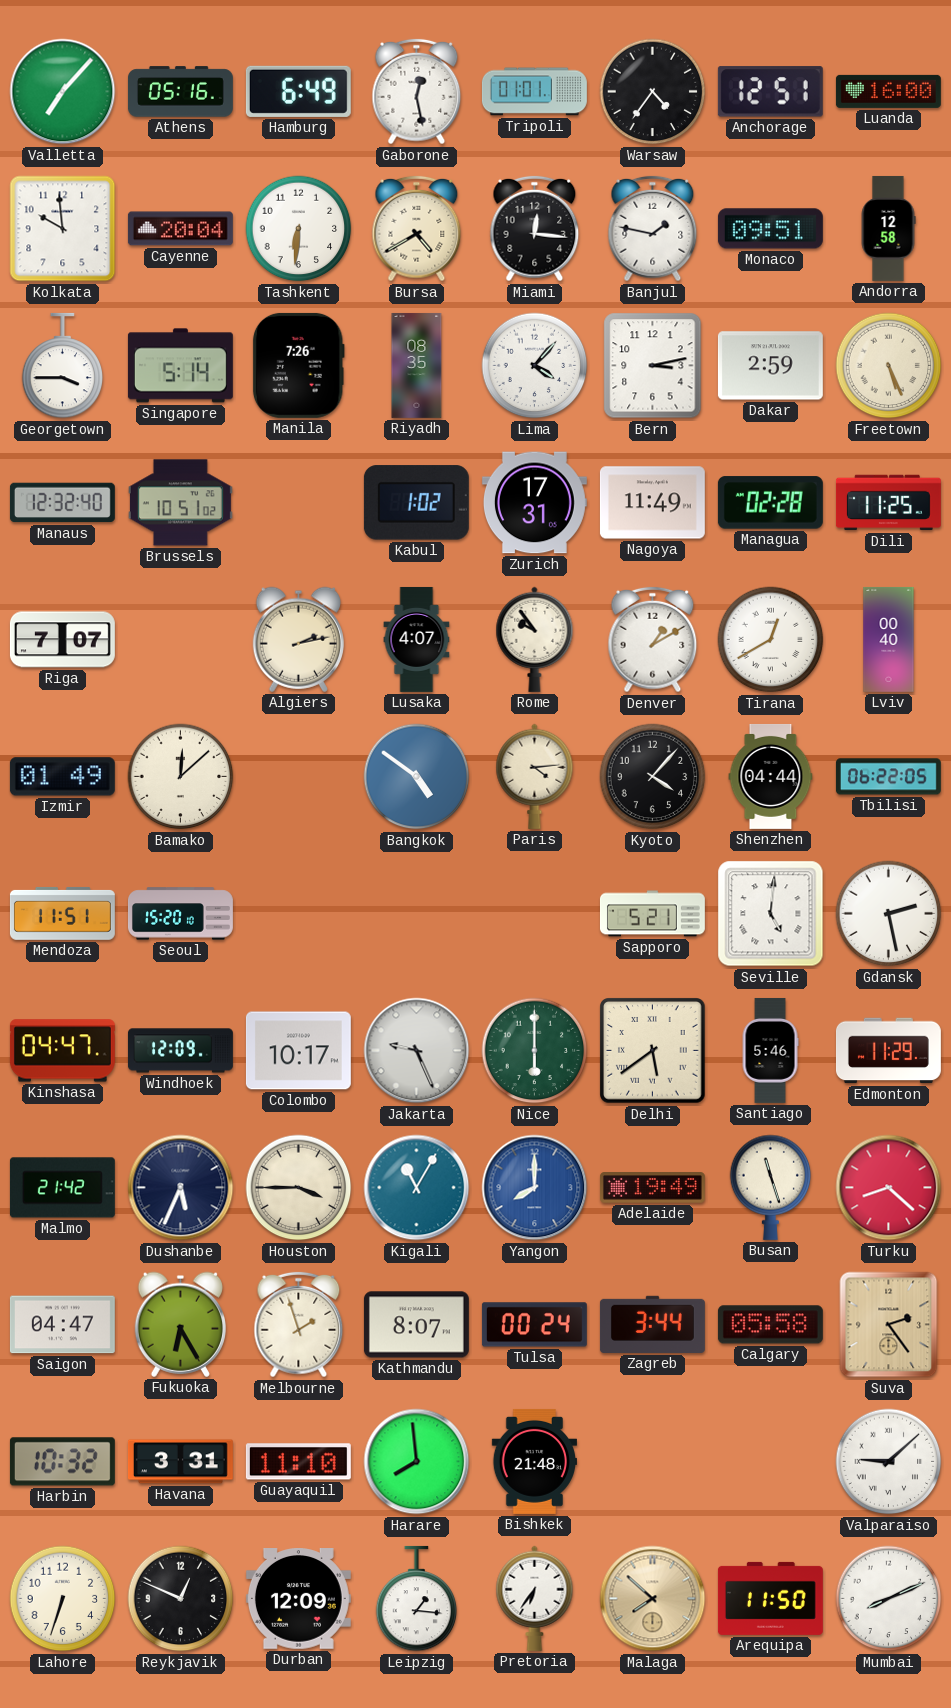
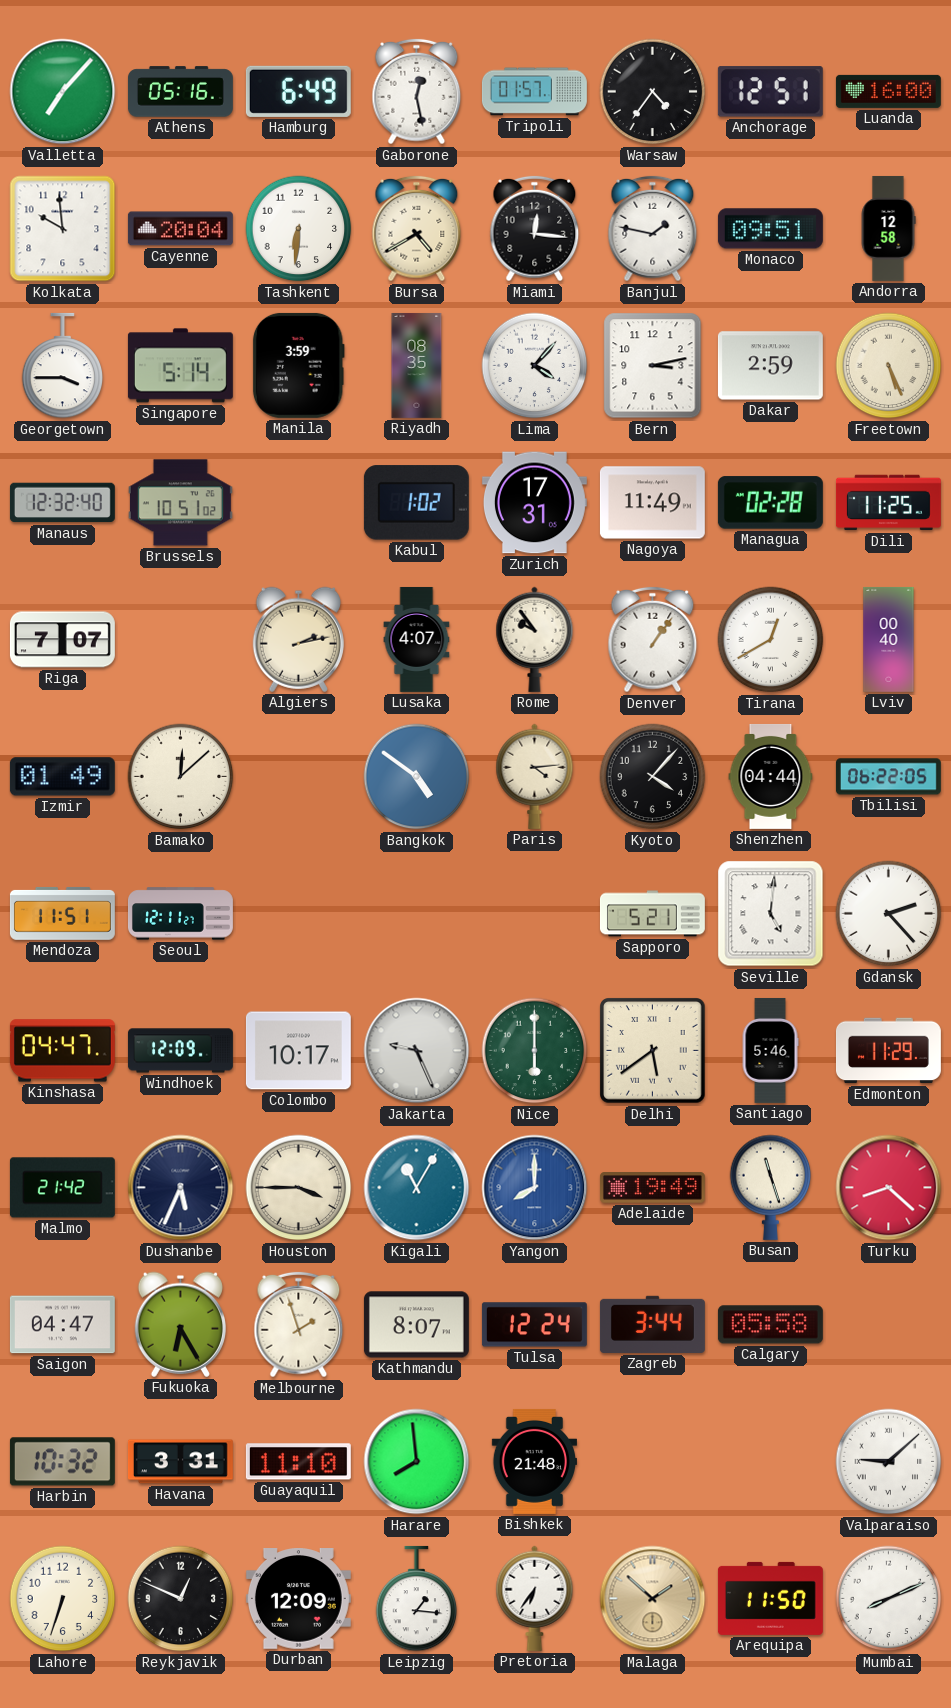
Tripoli: 01:01 -> 01:57
Manila: 7:26 -> 3:59
Denver: 1:10 -> 1:06
Seoul: 15:20 -> 12:11
Gdansk: 2:28 -> 2:23
Tulsa: 00:24 -> 12:24
Suva: 2:24 -> none
Malaga: 7:52 -> 1:52
